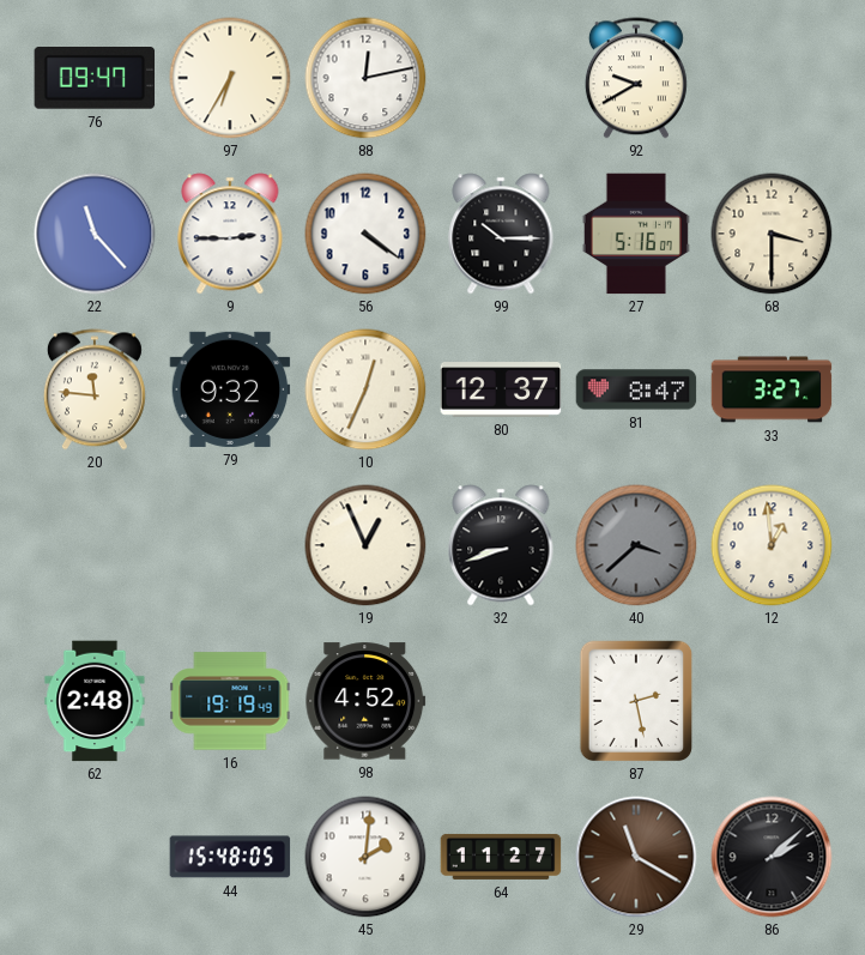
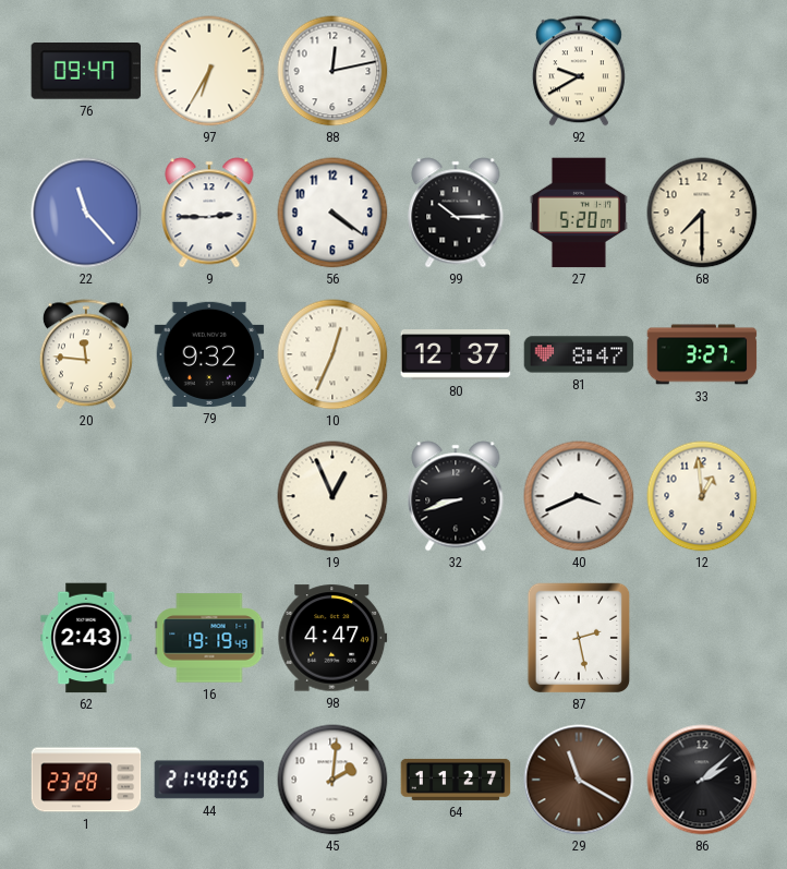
27: 5:16 -> 5:20
68: 3:30 -> 7:30
40: 3:38 -> 3:41
40 dial: grey -> white
62: 2:48 -> 2:43
98: 4:52 -> 4:47
1: none -> 23:28
44: 15:48 -> 21:48
